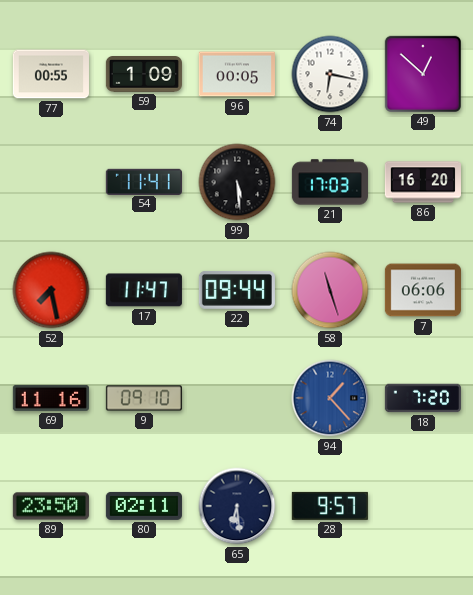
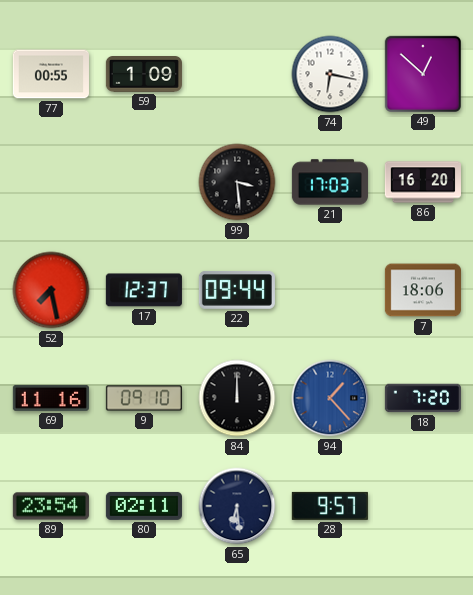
96: 00:05 -> none
54: 11:41 -> none
99: 5:29 -> 3:29
17: 11:47 -> 12:37
58: 11:27 -> none
7: 06:06 -> 18:06
84: none -> 12:00
89: 23:50 -> 23:54
